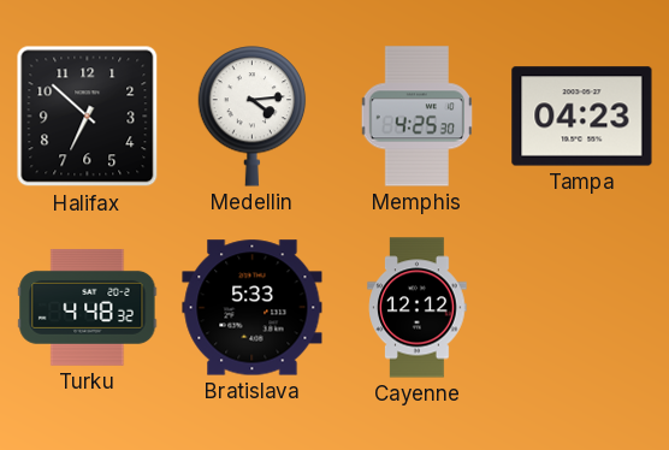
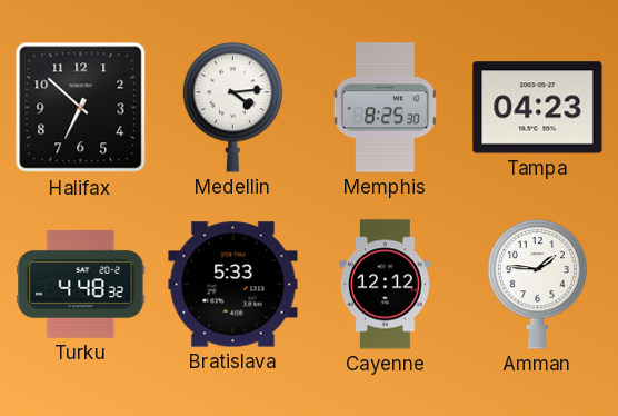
Memphis: 4:25 -> 8:25
Amman: none -> 1:46
